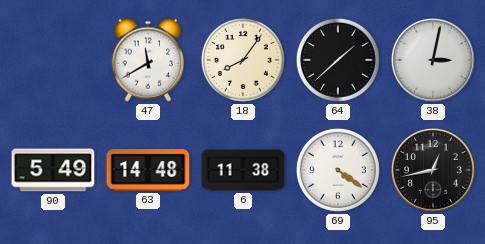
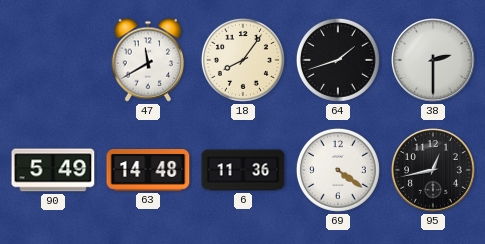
64: 1:38 -> 1:42
38: 3:02 -> 2:30
6: 11:38 -> 11:36
